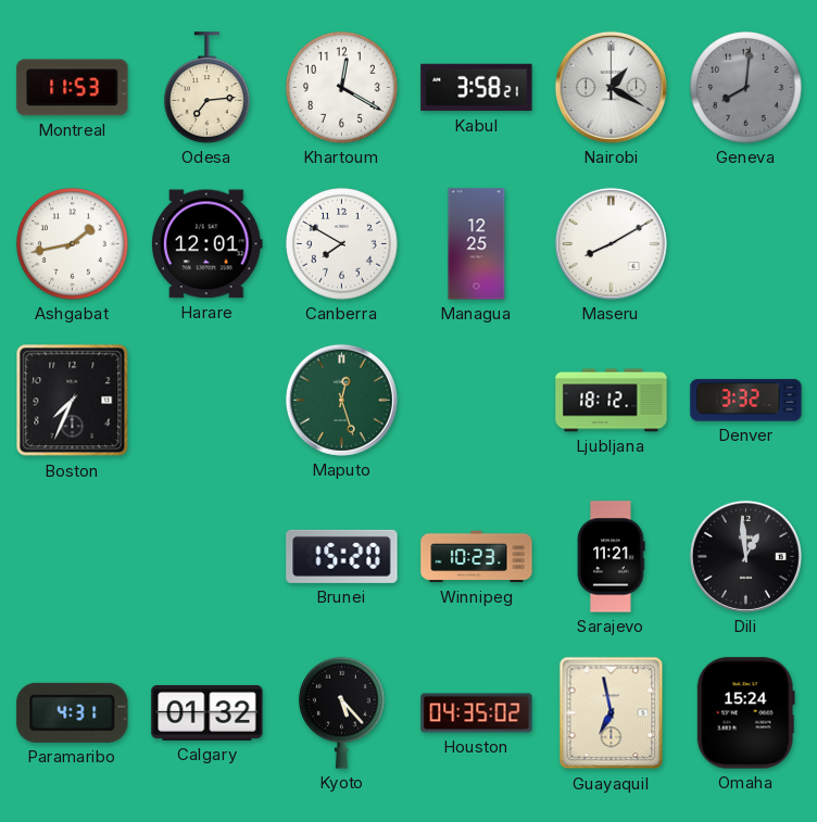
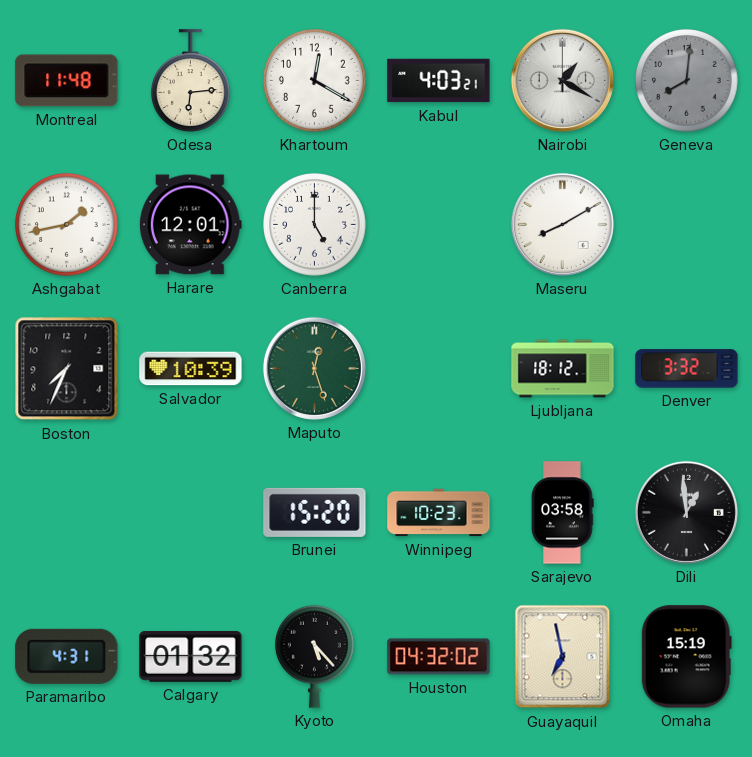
Montreal: 11:53 -> 11:48
Odesa: 7:14 -> 6:14
Kabul: 3:58 -> 4:03
Canberra: 7:50 -> 5:00
Managua: 12:25 -> none
Salvador: none -> 10:39
Sarajevo: 11:21 -> 03:58
Houston: 04:35 -> 04:32
Omaha: 15:24 -> 15:19
